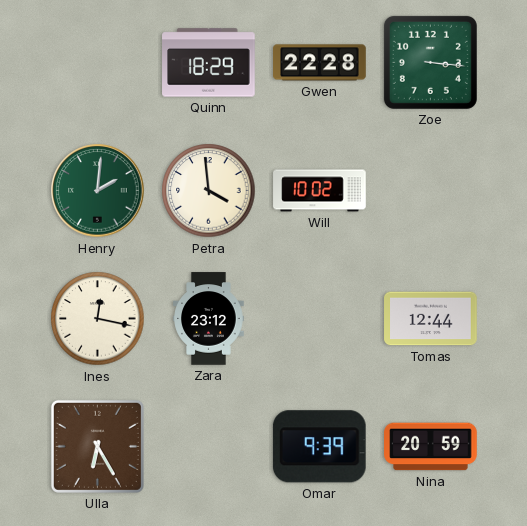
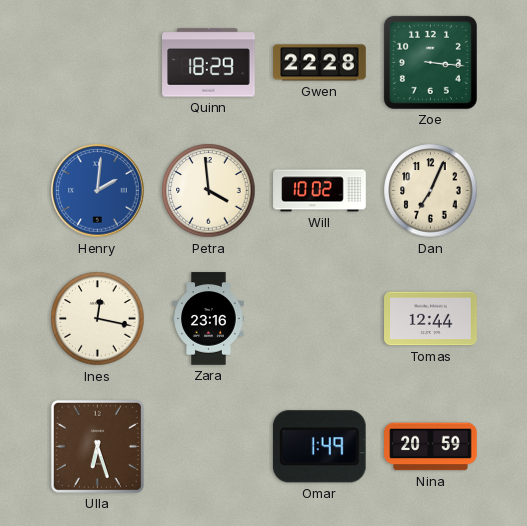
Henry dial: green -> blue
Dan: none -> 7:04
Zara: 23:12 -> 23:16
Ulla: 6:25 -> 6:27
Omar: 9:39 -> 1:49
